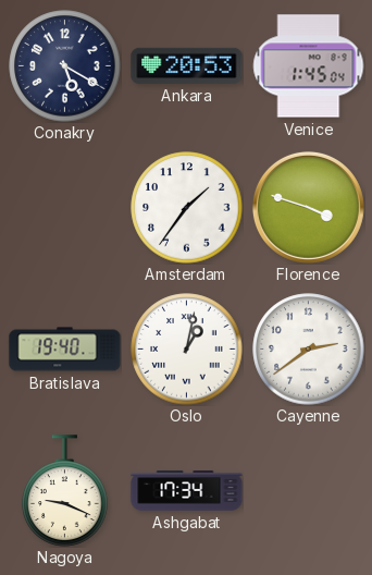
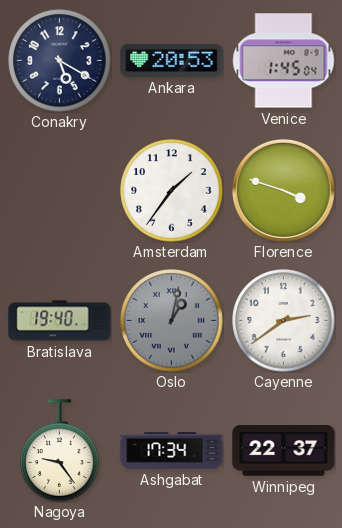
Oslo dial: white -> grey
Nagoya: 9:19 -> 9:24
Winnipeg: none -> 22:37
